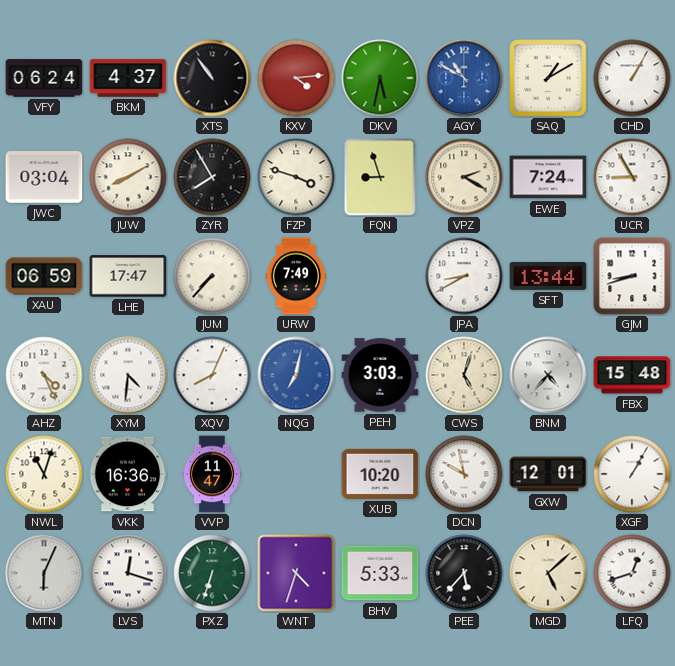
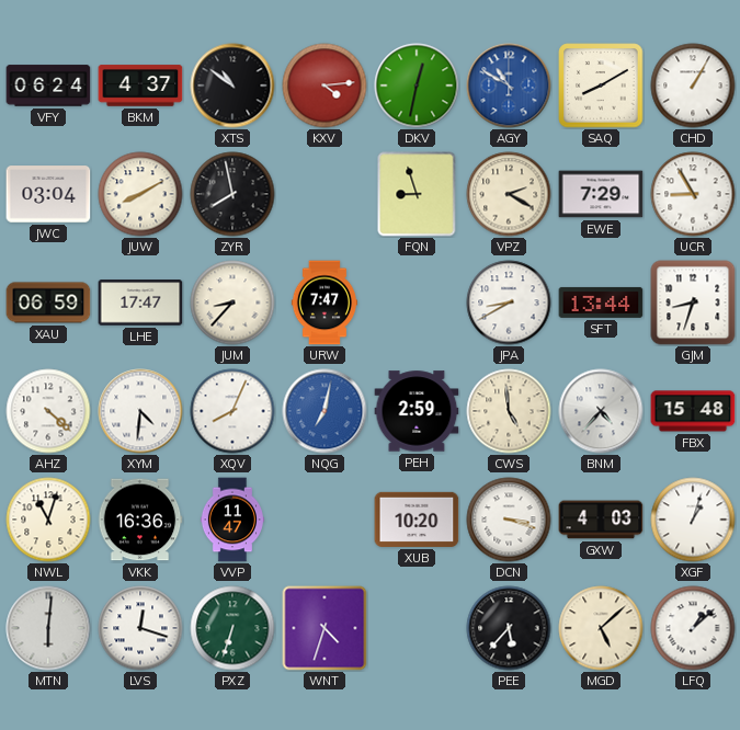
XTS: 10:54 -> 10:51
DKV: 5:32 -> 12:32
SAQ: 1:10 -> 8:10
ZYR: 7:55 -> 7:58
FZP: 3:48 -> none
EWE: 7:24 -> 7:29
JUM: 7:37 -> 8:37
URW: 7:49 -> 7:47
GJM: 8:42 -> 8:33
AHZ: 4:26 -> 4:22
PEH: 3:03 -> 2:59
CWS: 5:03 -> 4:59
DCN: 9:58 -> 3:18
GXW: 12:01 -> 4:03
XGF: 1:05 -> 1:03
MTN: 6:04 -> 6:01
BHV: 5:33 -> none
LFQ: 12:42 -> 1:08
